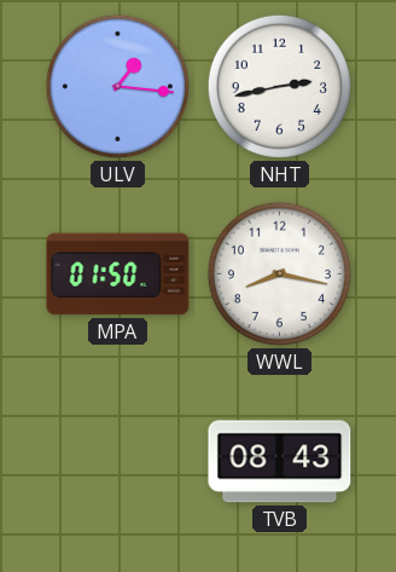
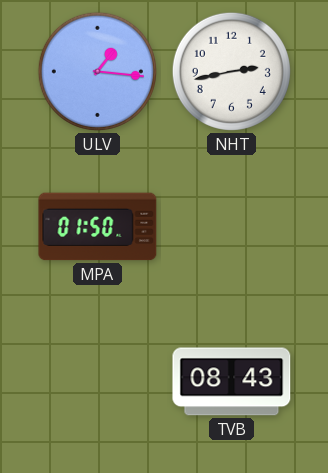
WWL: 8:17 -> none
